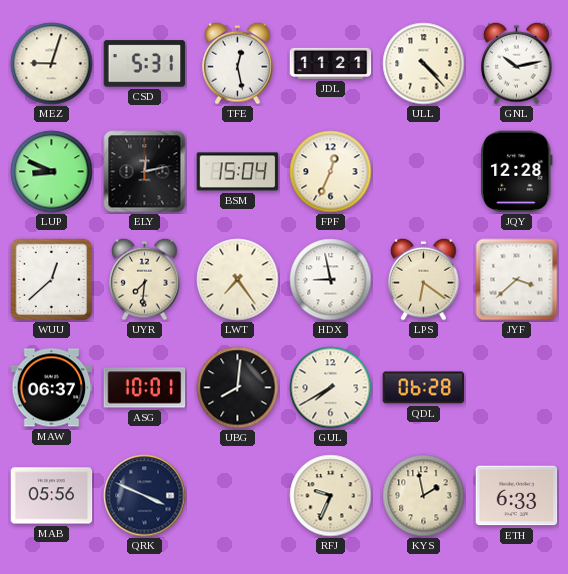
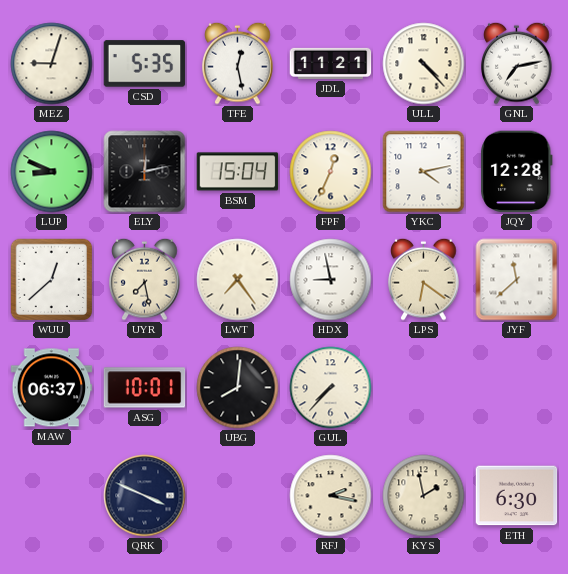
CSD: 5:31 -> 5:35
GNL: 10:13 -> 7:13
YKC: none -> 4:13
UYR: 7:31 -> 7:28
JYF: 3:38 -> 11:38
GUL: 7:40 -> 7:37
QDL: 06:28 -> none
MAB: 05:56 -> none
RFJ: 9:34 -> 2:17
ETH: 6:33 -> 6:30
